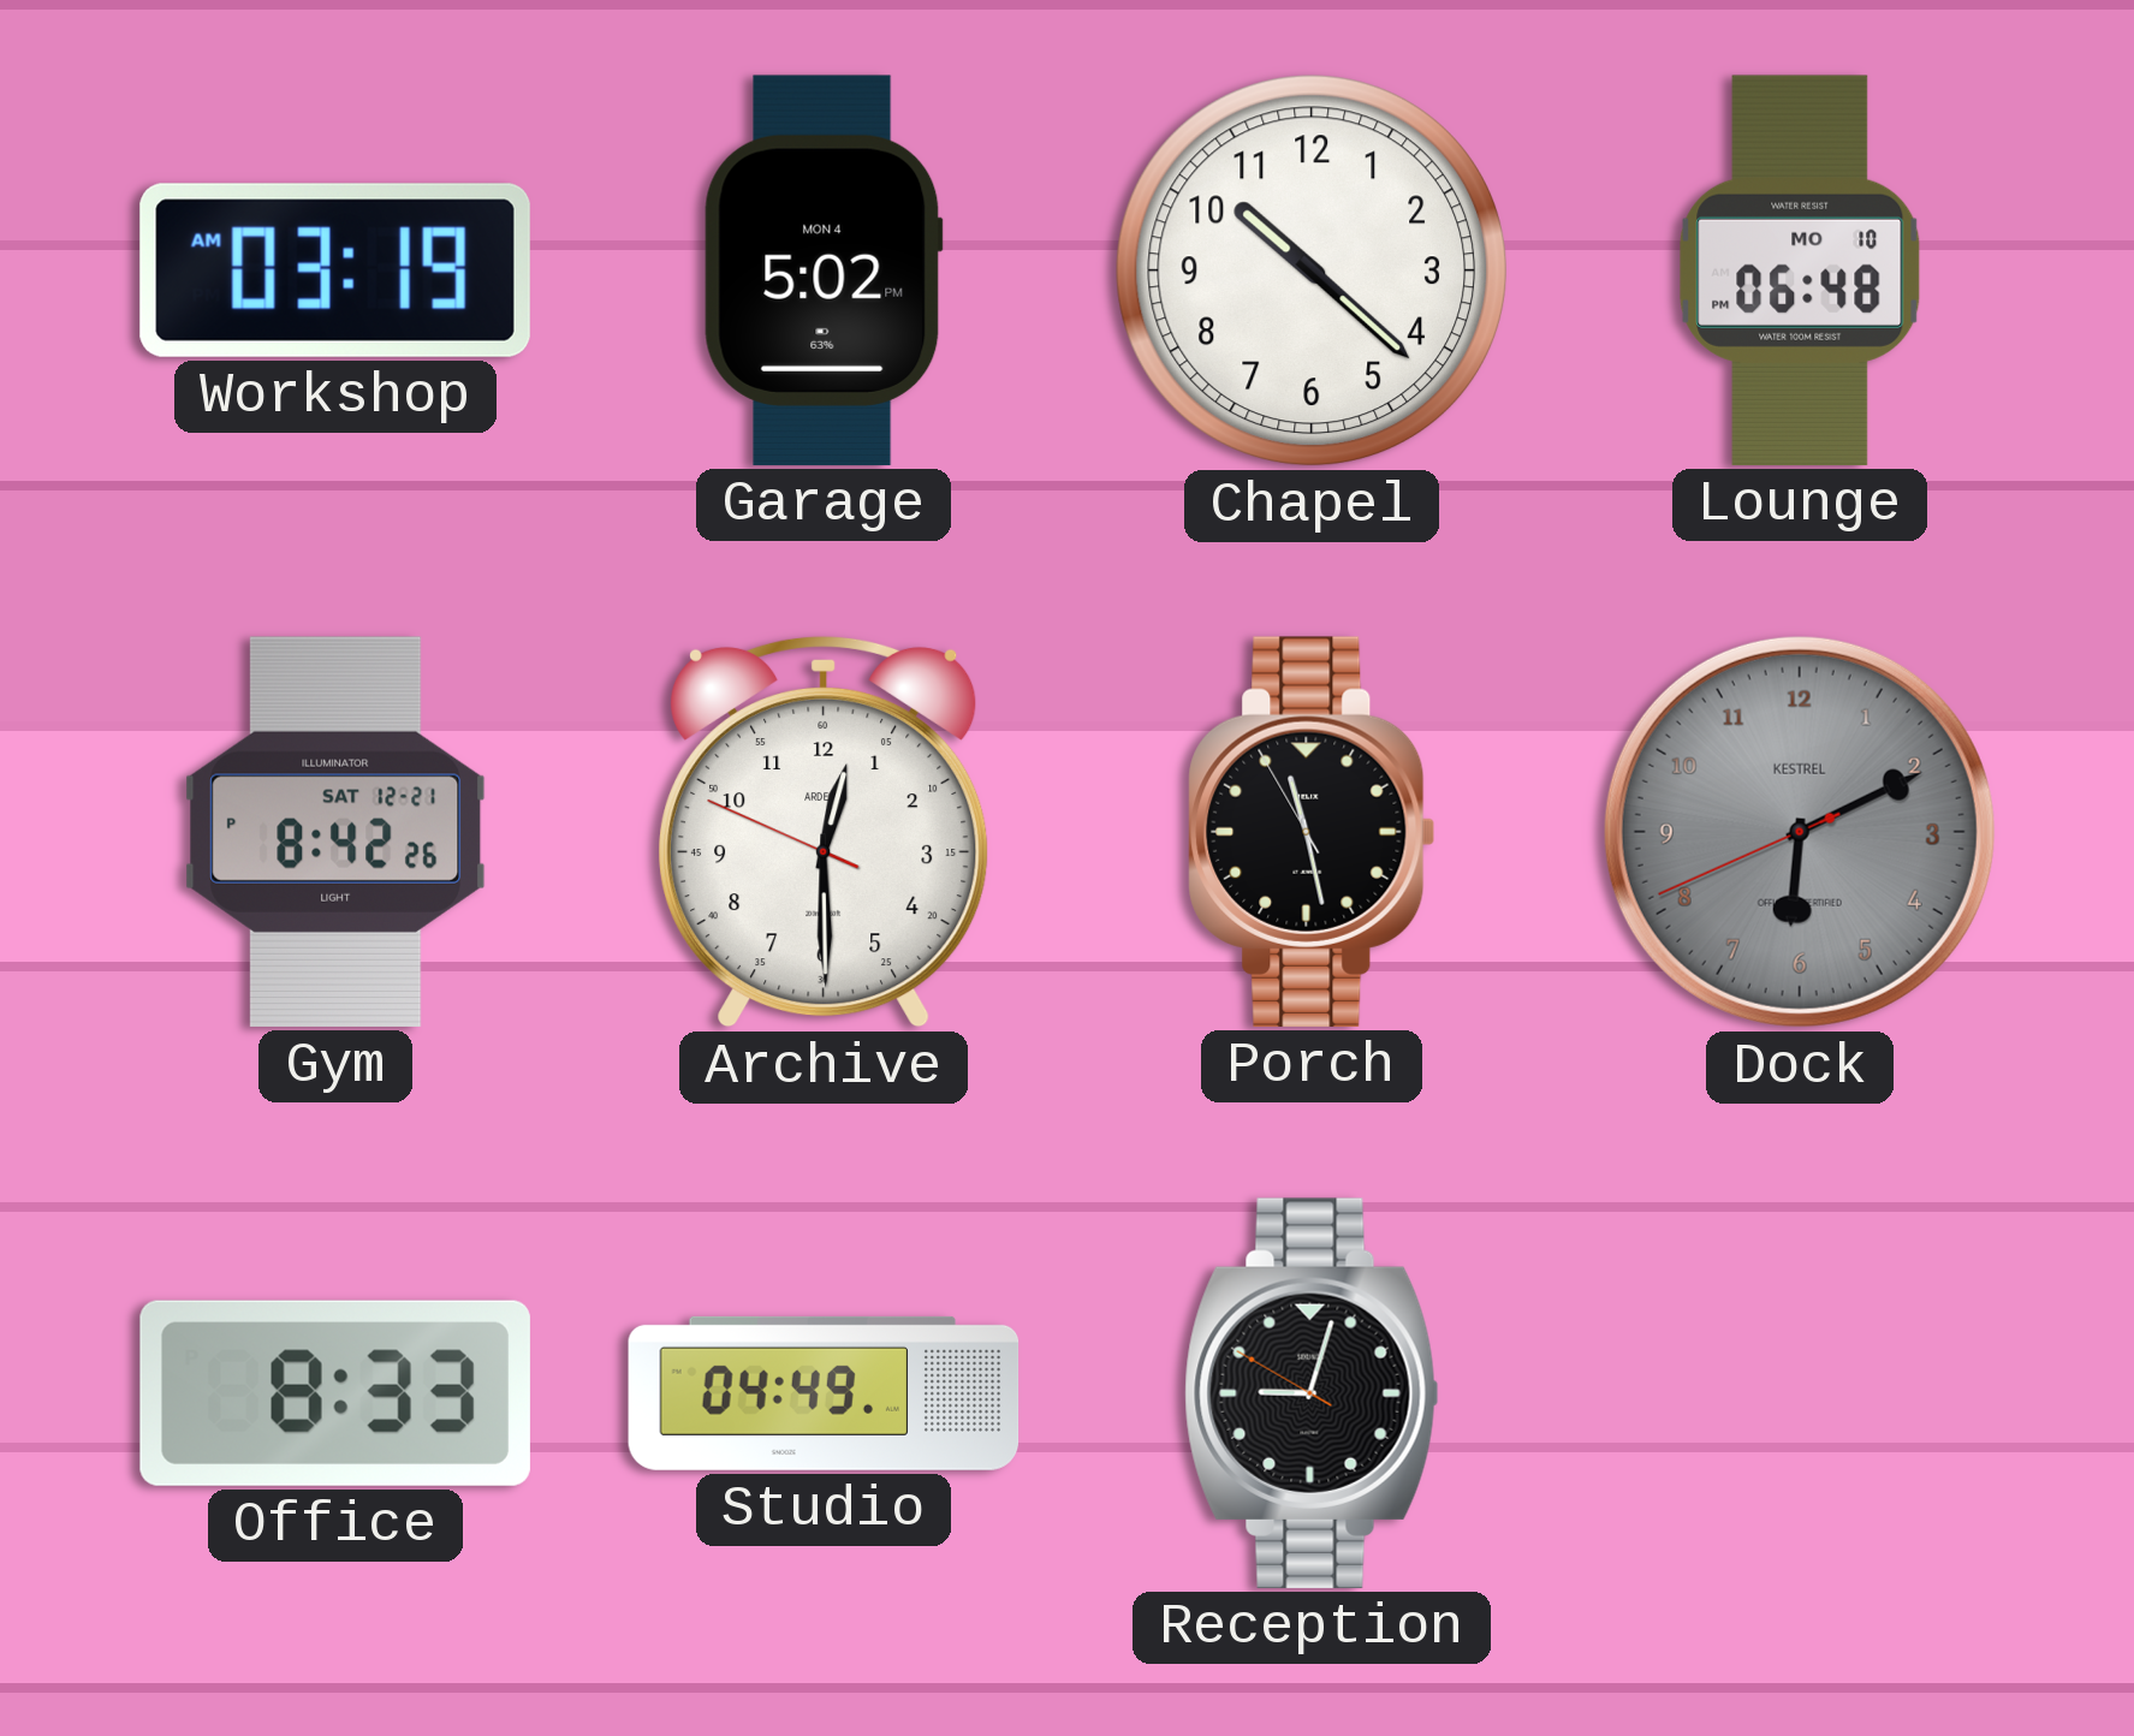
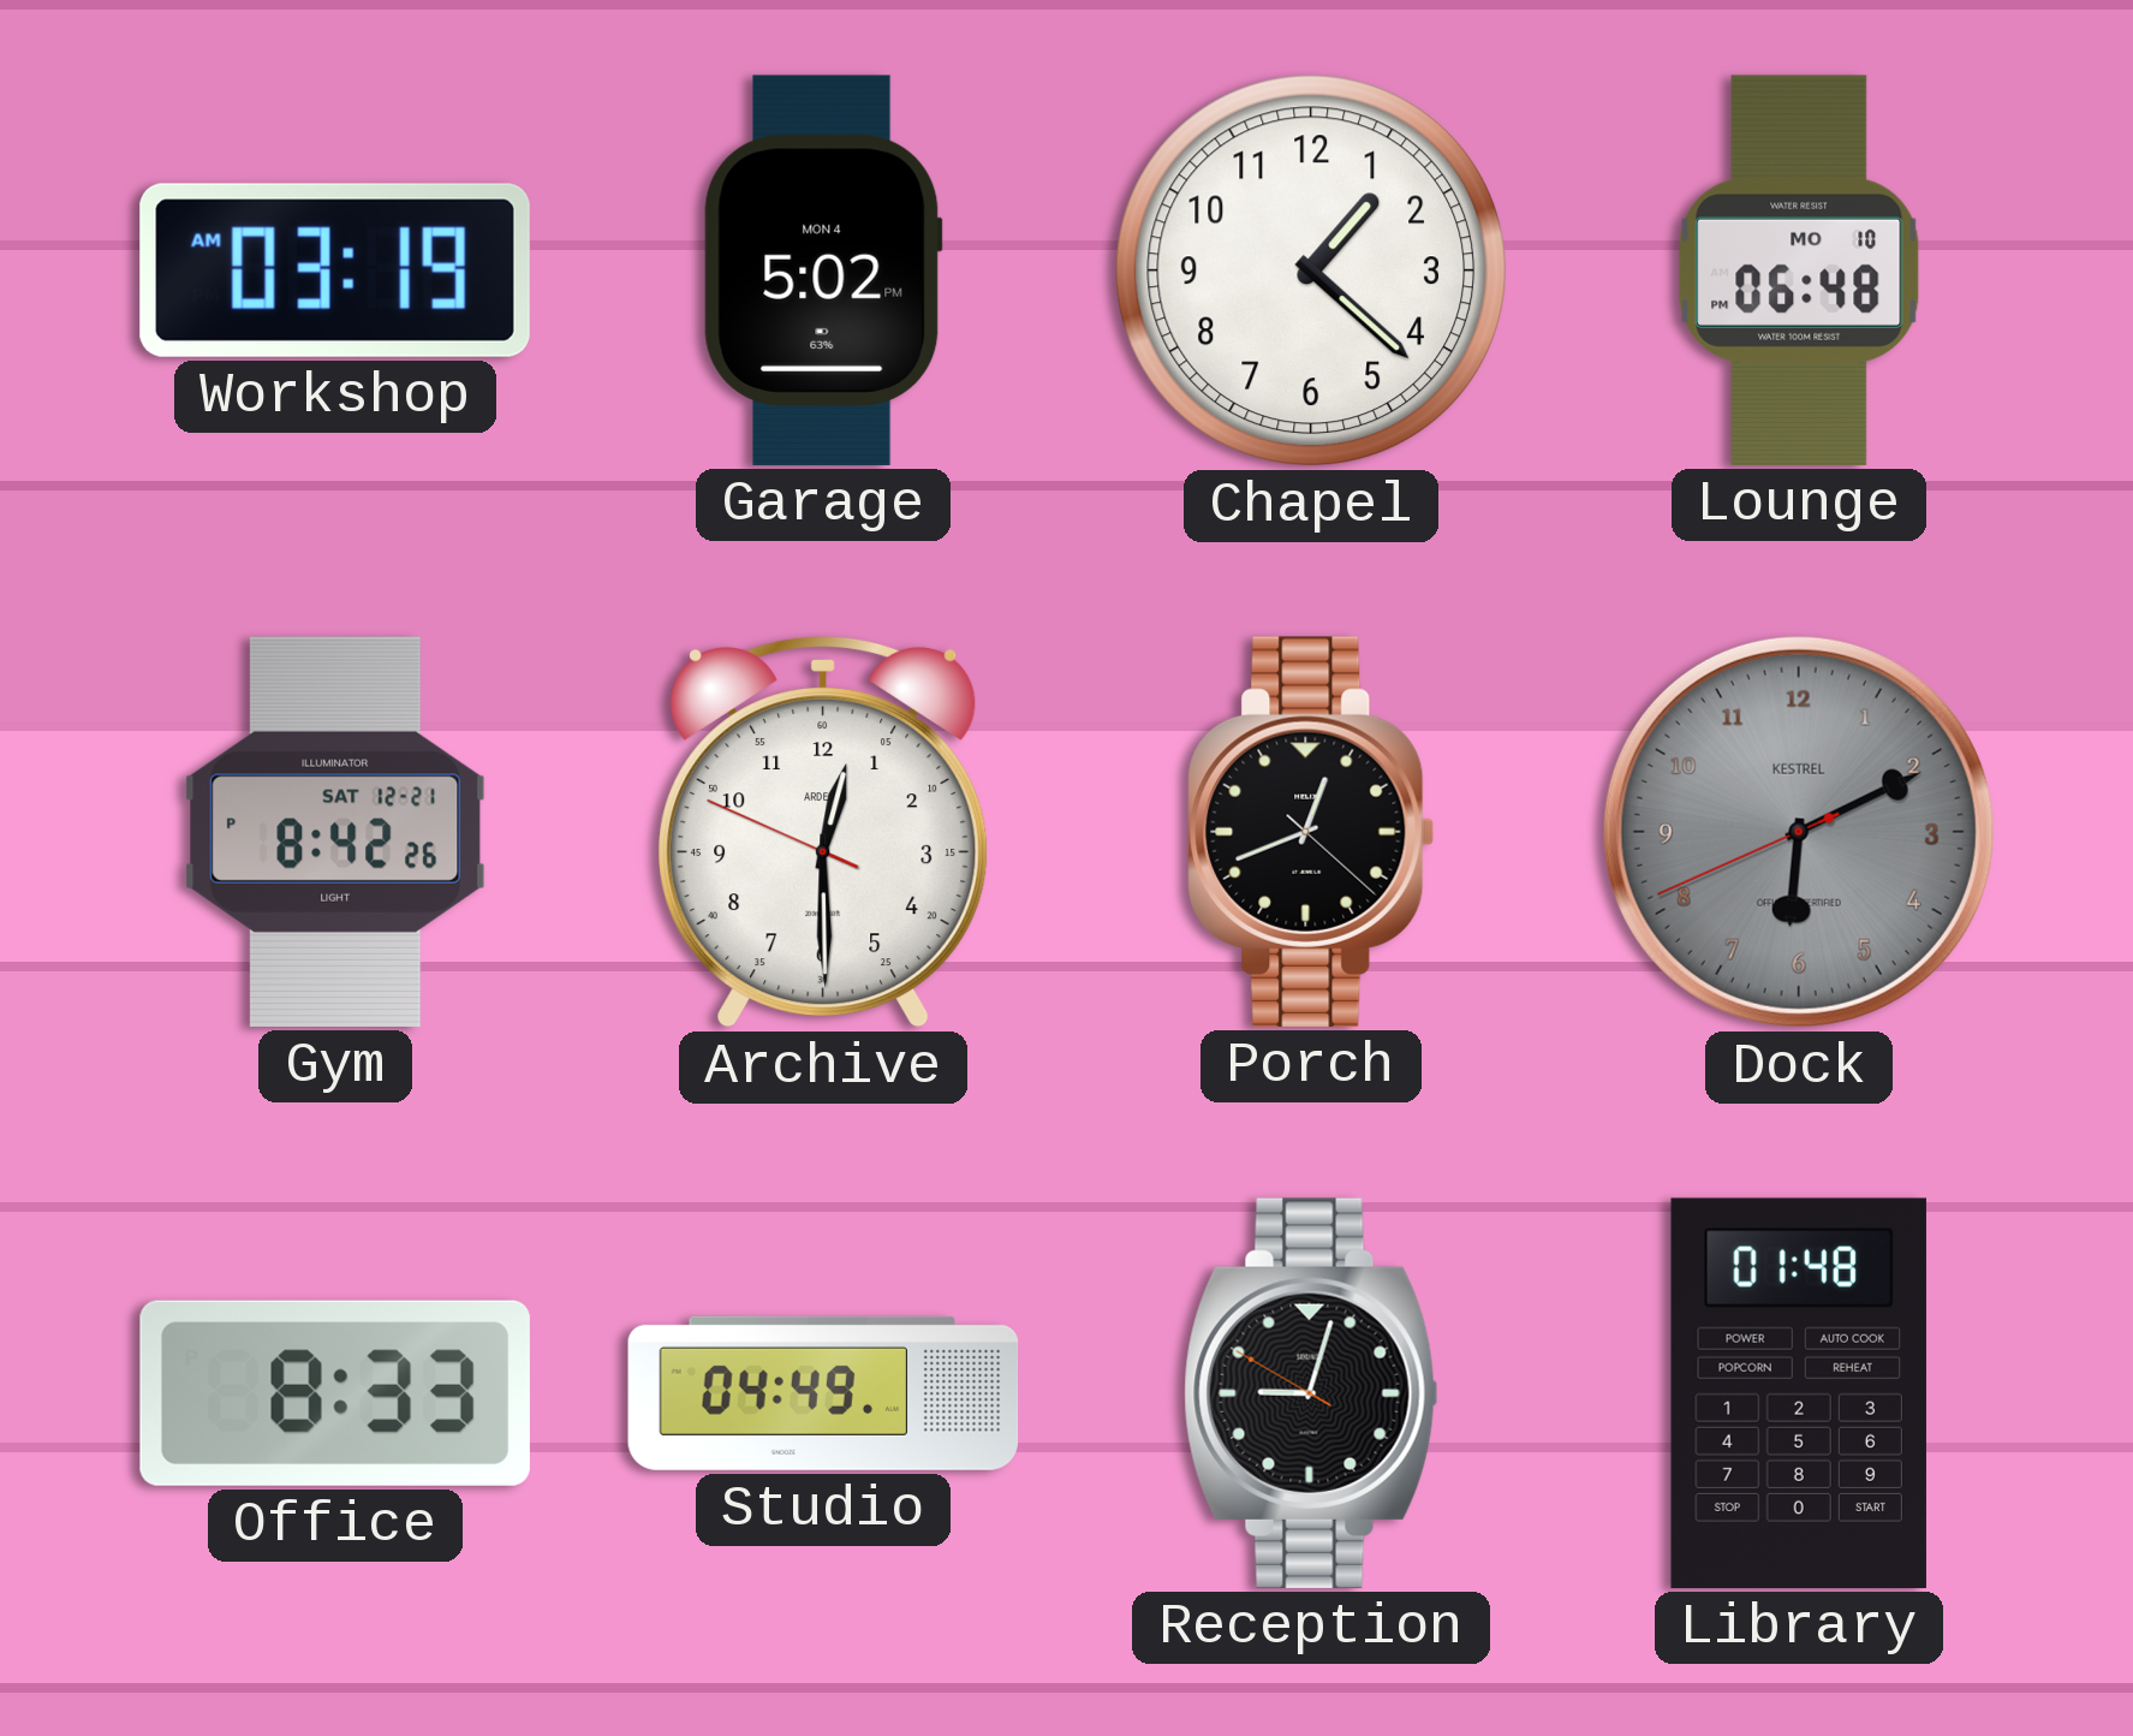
Chapel: 10:22 -> 1:22
Porch: 11:27 -> 12:41
Library: none -> 01:48
